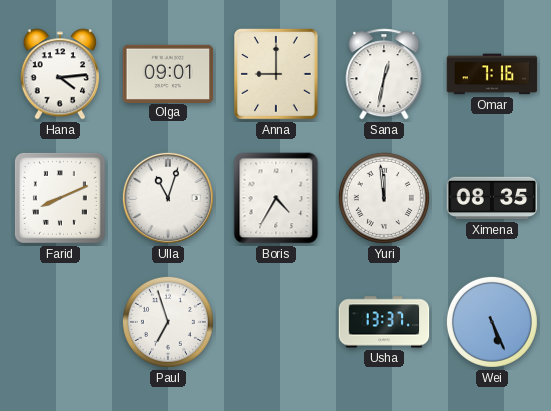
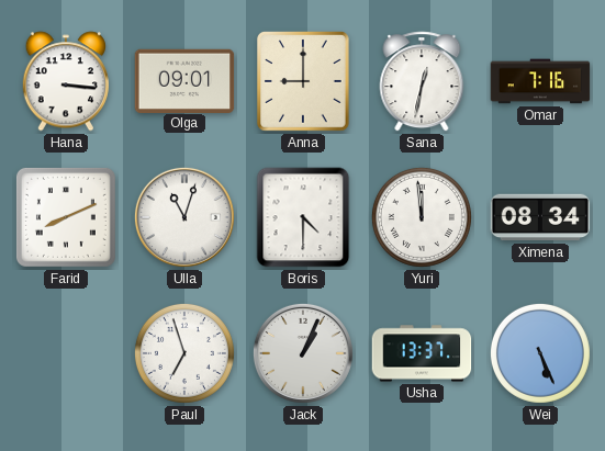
Hana: 4:14 -> 3:16
Boris: 4:35 -> 4:30
Ximena: 08:35 -> 08:34
Jack: none -> 1:04
